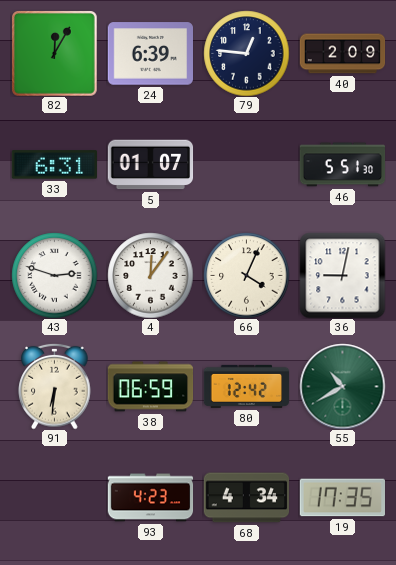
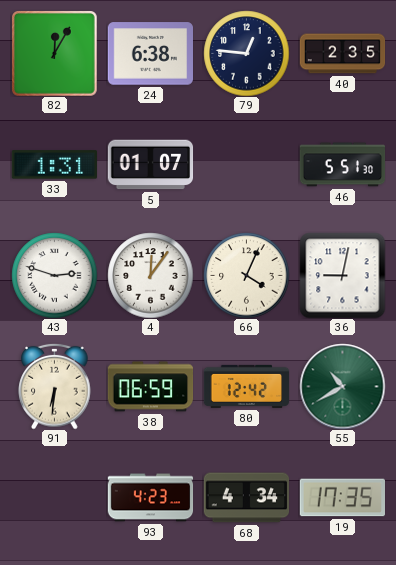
24: 6:39 -> 6:38
40: 2:09 -> 2:35
33: 6:31 -> 1:31
